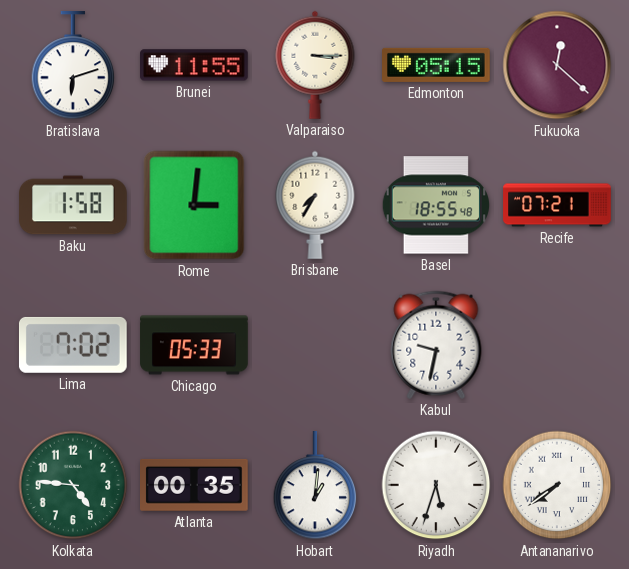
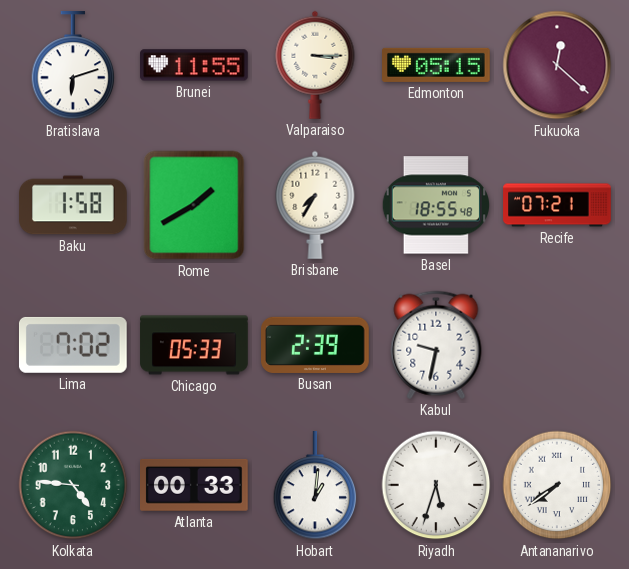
Rome: 3:01 -> 1:40
Busan: none -> 2:39
Atlanta: 00:35 -> 00:33
